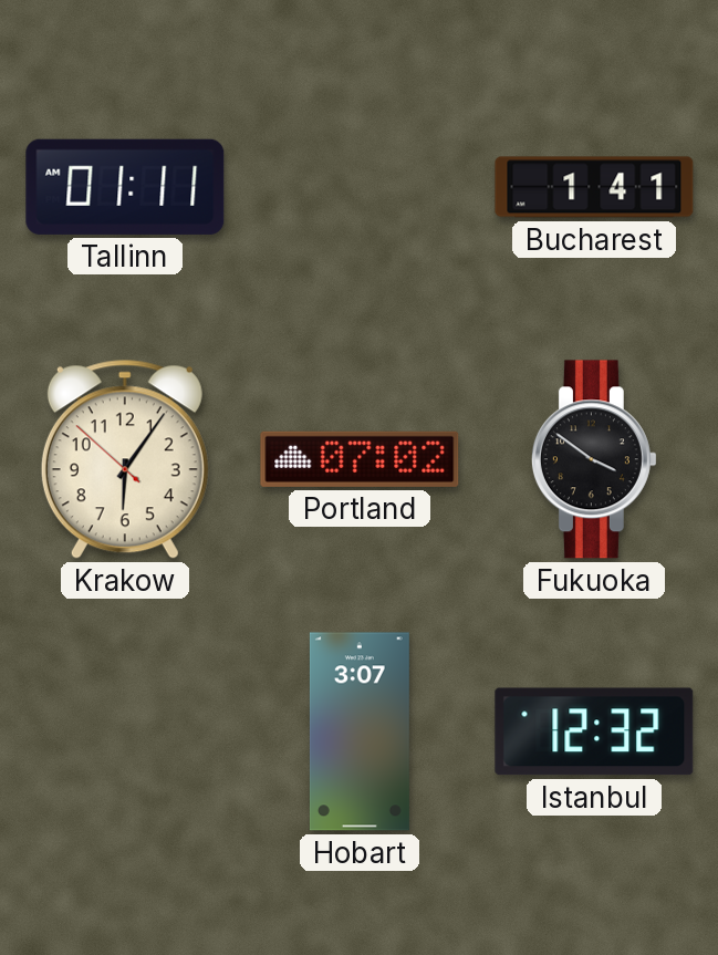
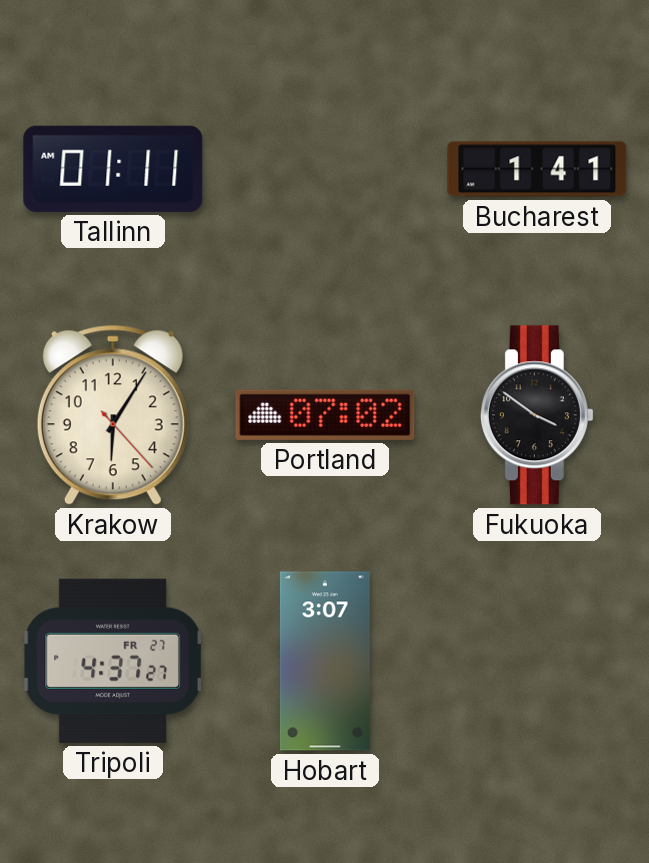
Krakow: 6:05:52 -> 6:05:23
Tripoli: none -> 4:37
Istanbul: 12:32 -> none
